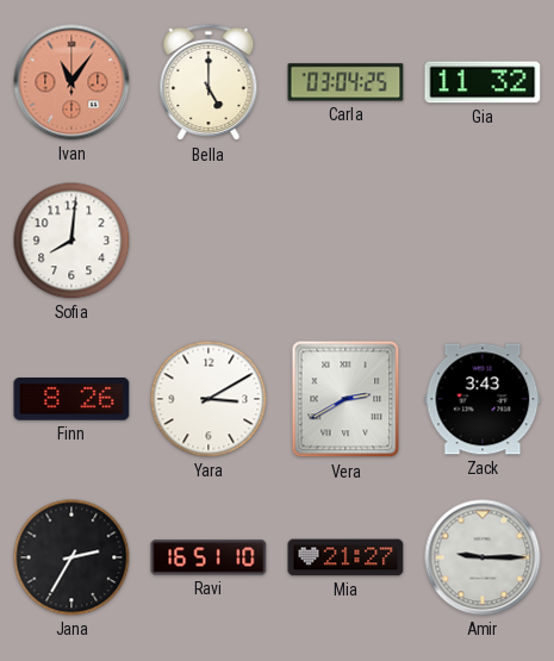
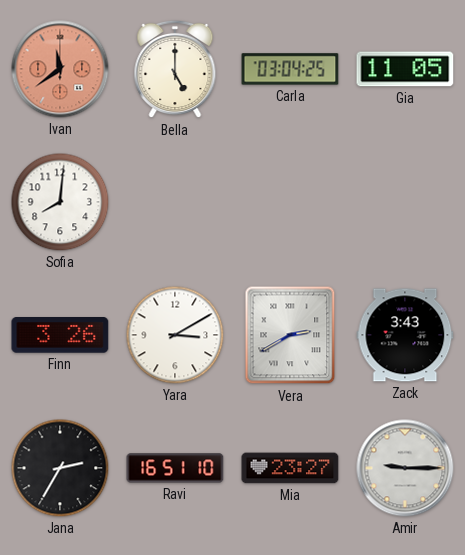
Ivan: 11:06 -> 11:39
Gia: 11:32 -> 11:05
Finn: 8:26 -> 3:26
Mia: 21:27 -> 23:27
